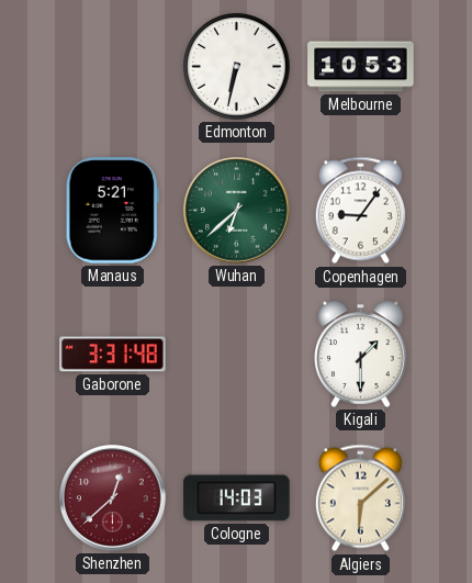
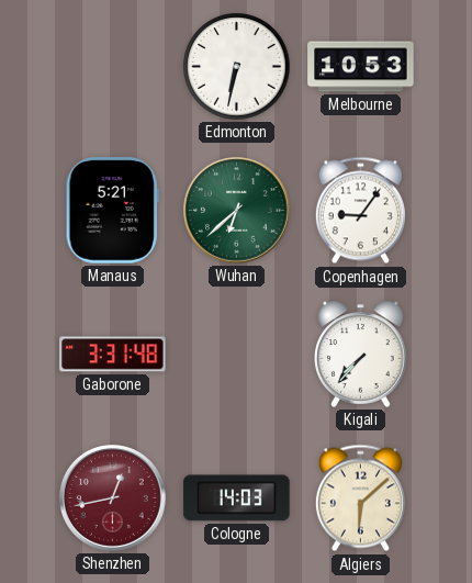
Kigali: 1:30 -> 7:37
Shenzhen: 12:38 -> 12:43
